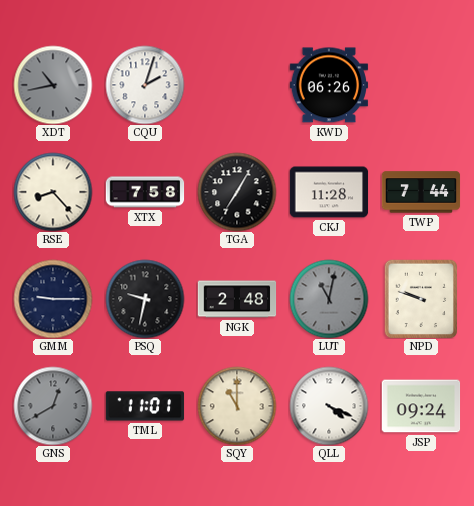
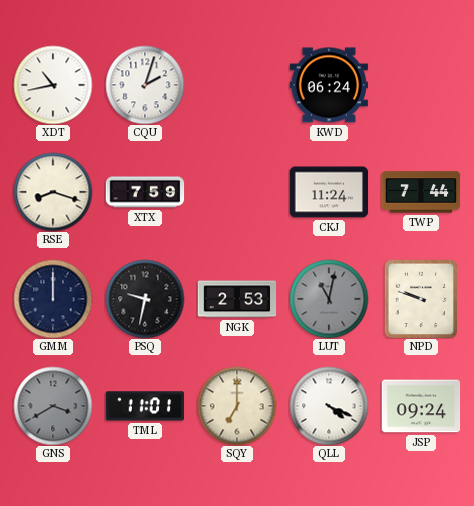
XDT dial: grey -> white
KWD: 06:26 -> 06:24
RSE: 8:23 -> 8:18
XTX: 7:58 -> 7:59
TGA: 7:05 -> none
CKJ: 11:28 -> 11:24
GMM: 9:15 -> 12:00
NGK: 2:48 -> 2:53
GNS: 12:40 -> 3:40
SQY: 11:00 -> 7:00
